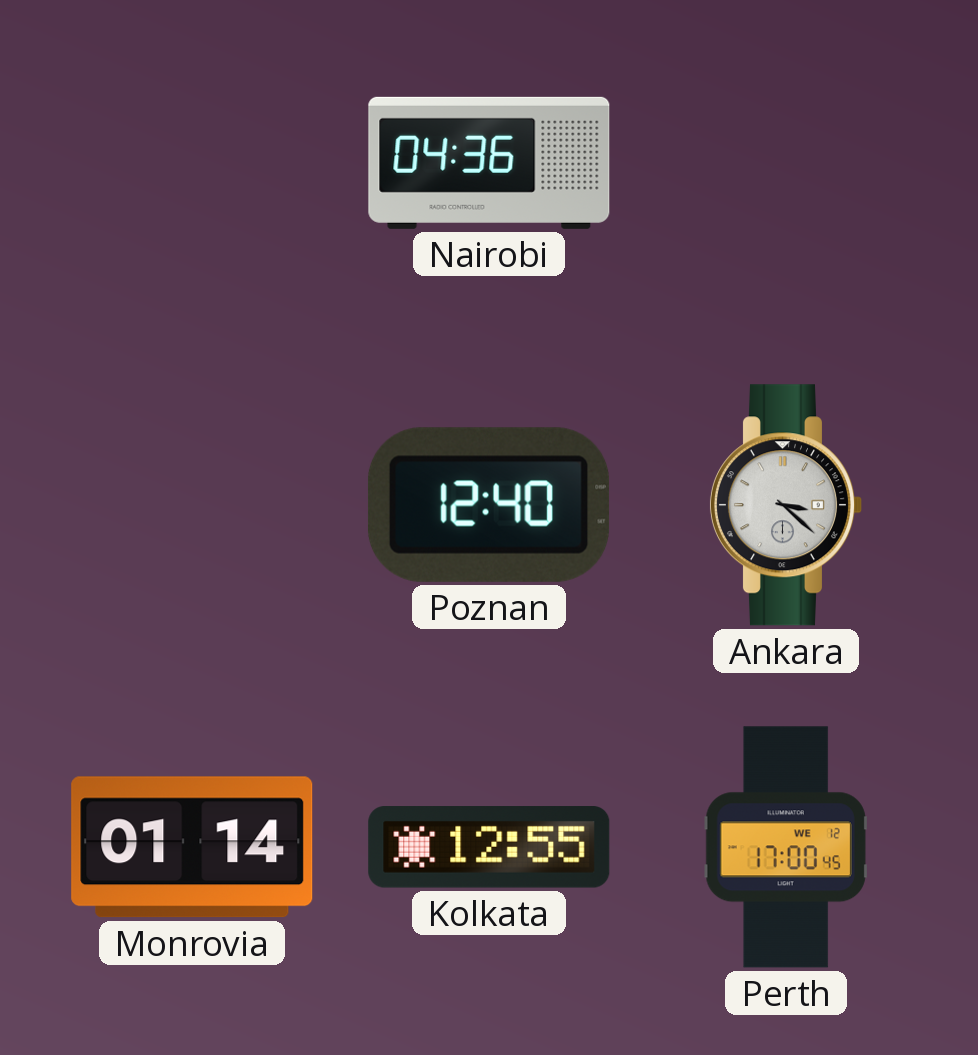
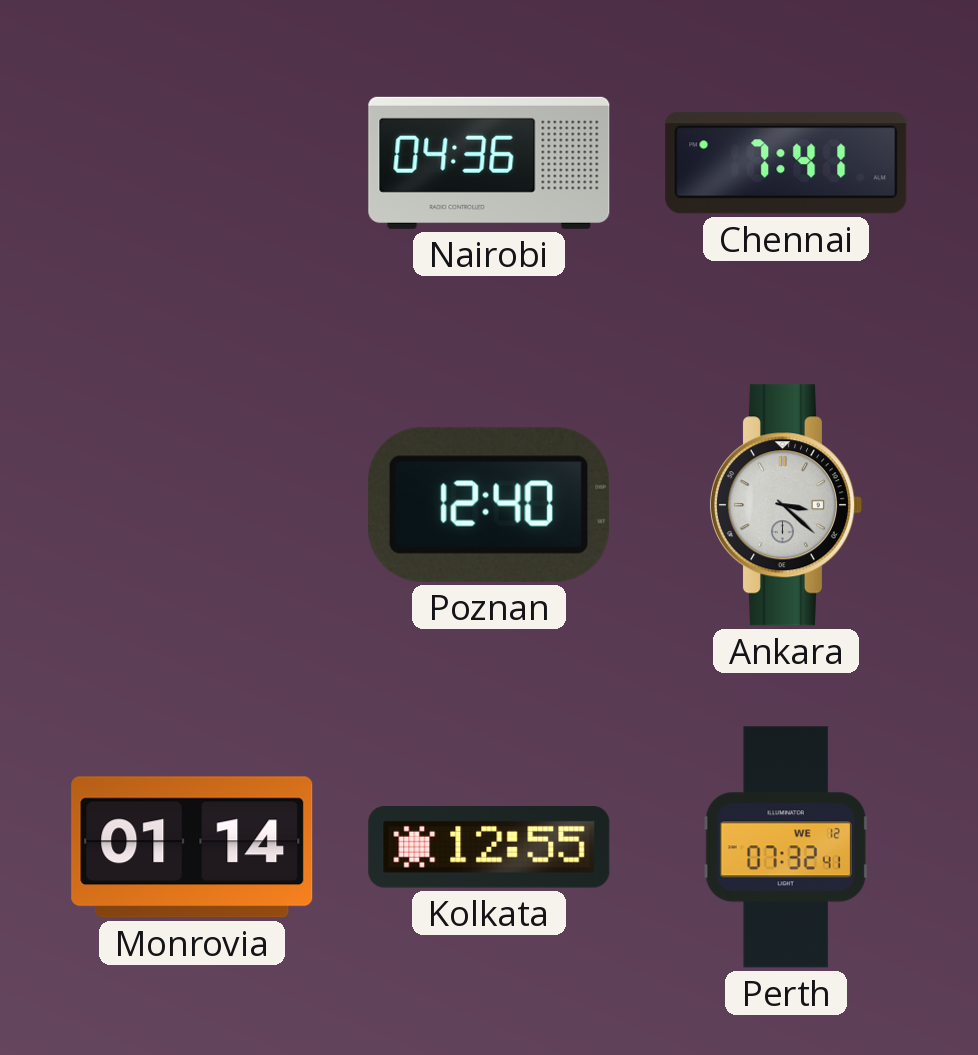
Chennai: none -> 7:41
Perth: 17:00 -> 07:32
